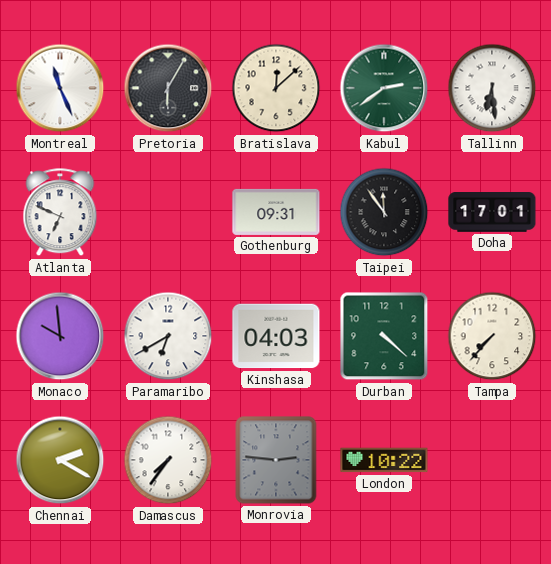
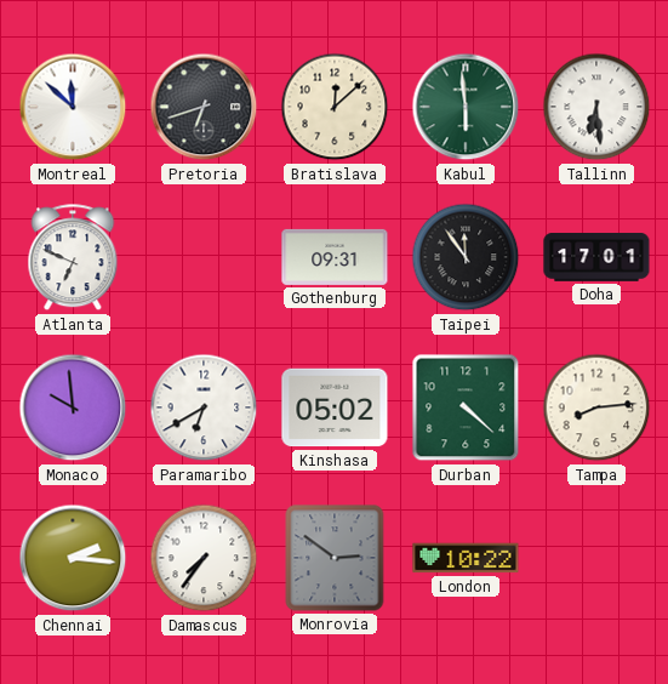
Montreal: 11:26 -> 11:52
Pretoria: 6:05 -> 6:42
Kabul: 2:39 -> 5:59
Kinshasa: 04:03 -> 05:02
Tampa: 7:37 -> 8:14
Chennai: 2:20 -> 2:16
Monrovia: 2:46 -> 2:51
